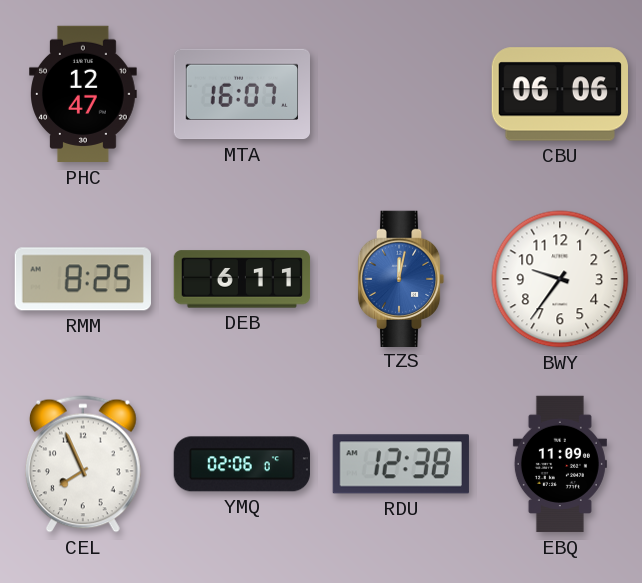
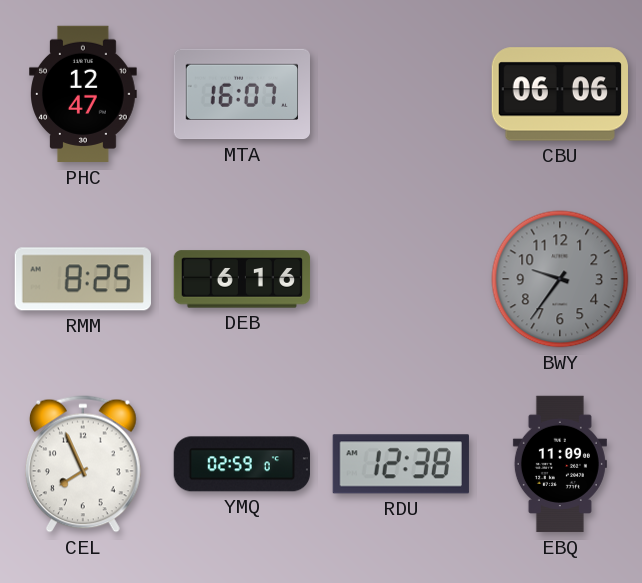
DEB: 6:11 -> 6:16
TZS: 12:02 -> none
BWY dial: white -> grey
YMQ: 02:06 -> 02:59
